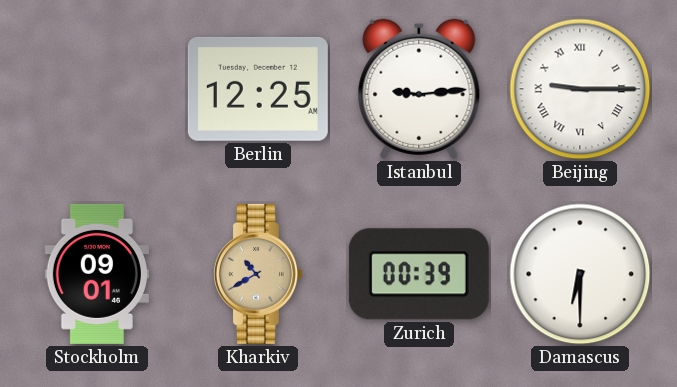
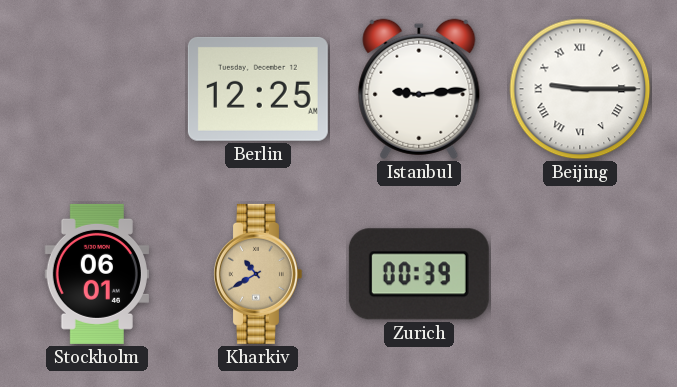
Stockholm: 09:01 -> 06:01
Damascus: 6:30 -> none
